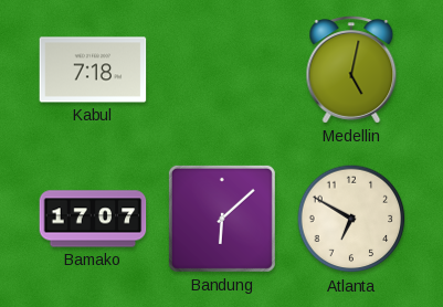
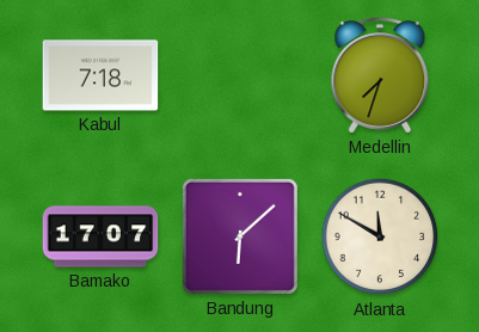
Medellin: 5:02 -> 7:33
Atlanta: 6:50 -> 11:50
